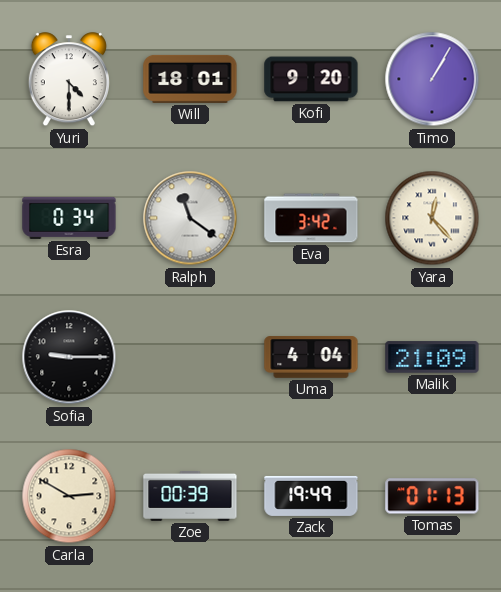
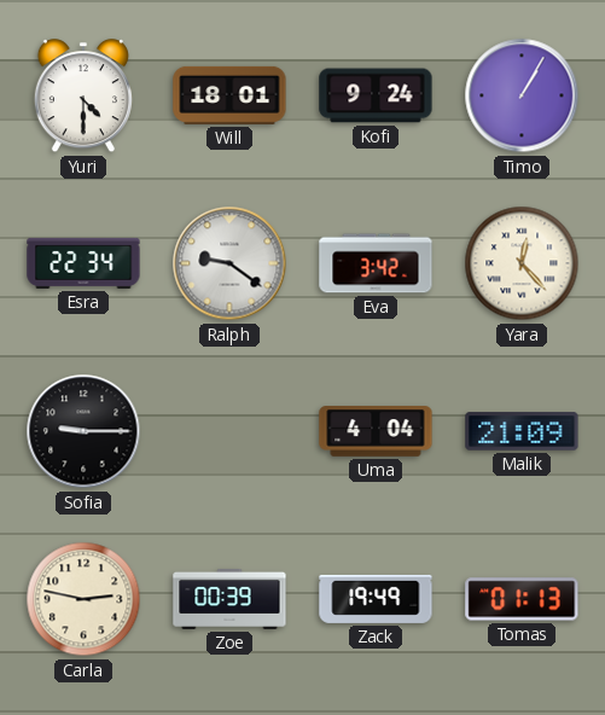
Kofi: 9:20 -> 9:24
Esra: 0:34 -> 22:34
Ralph: 11:21 -> 9:21
Carla: 2:50 -> 2:47
